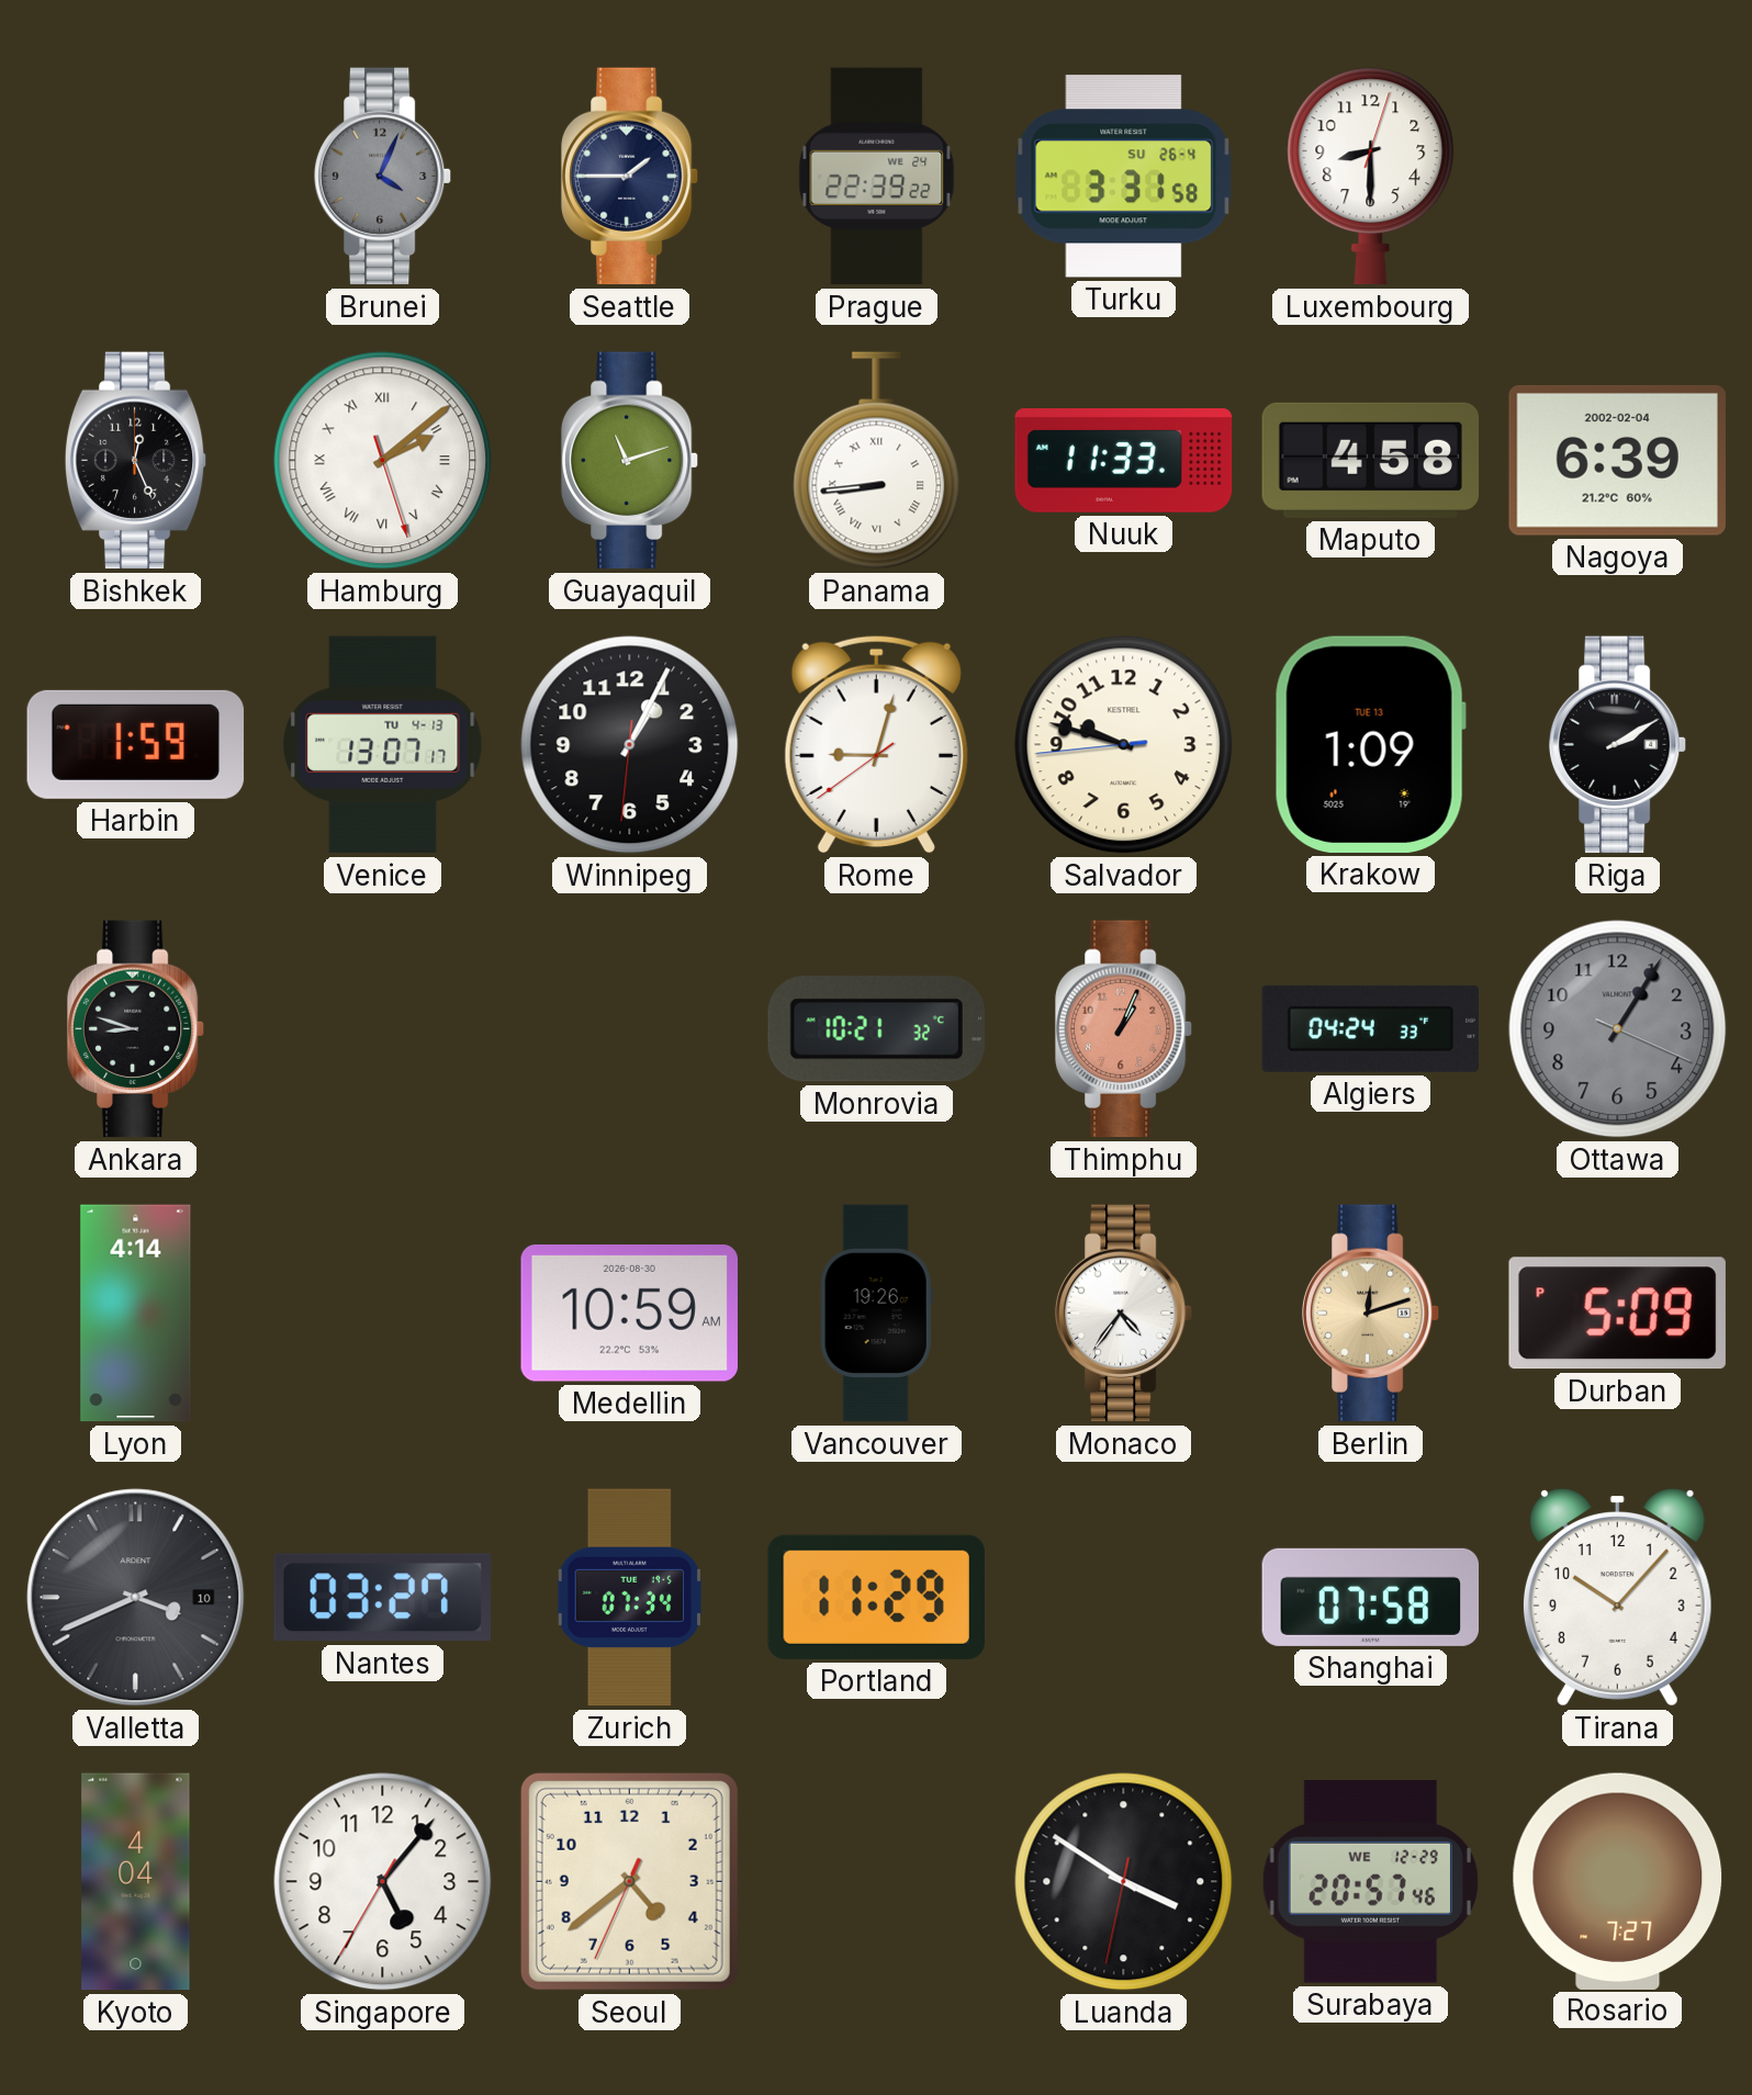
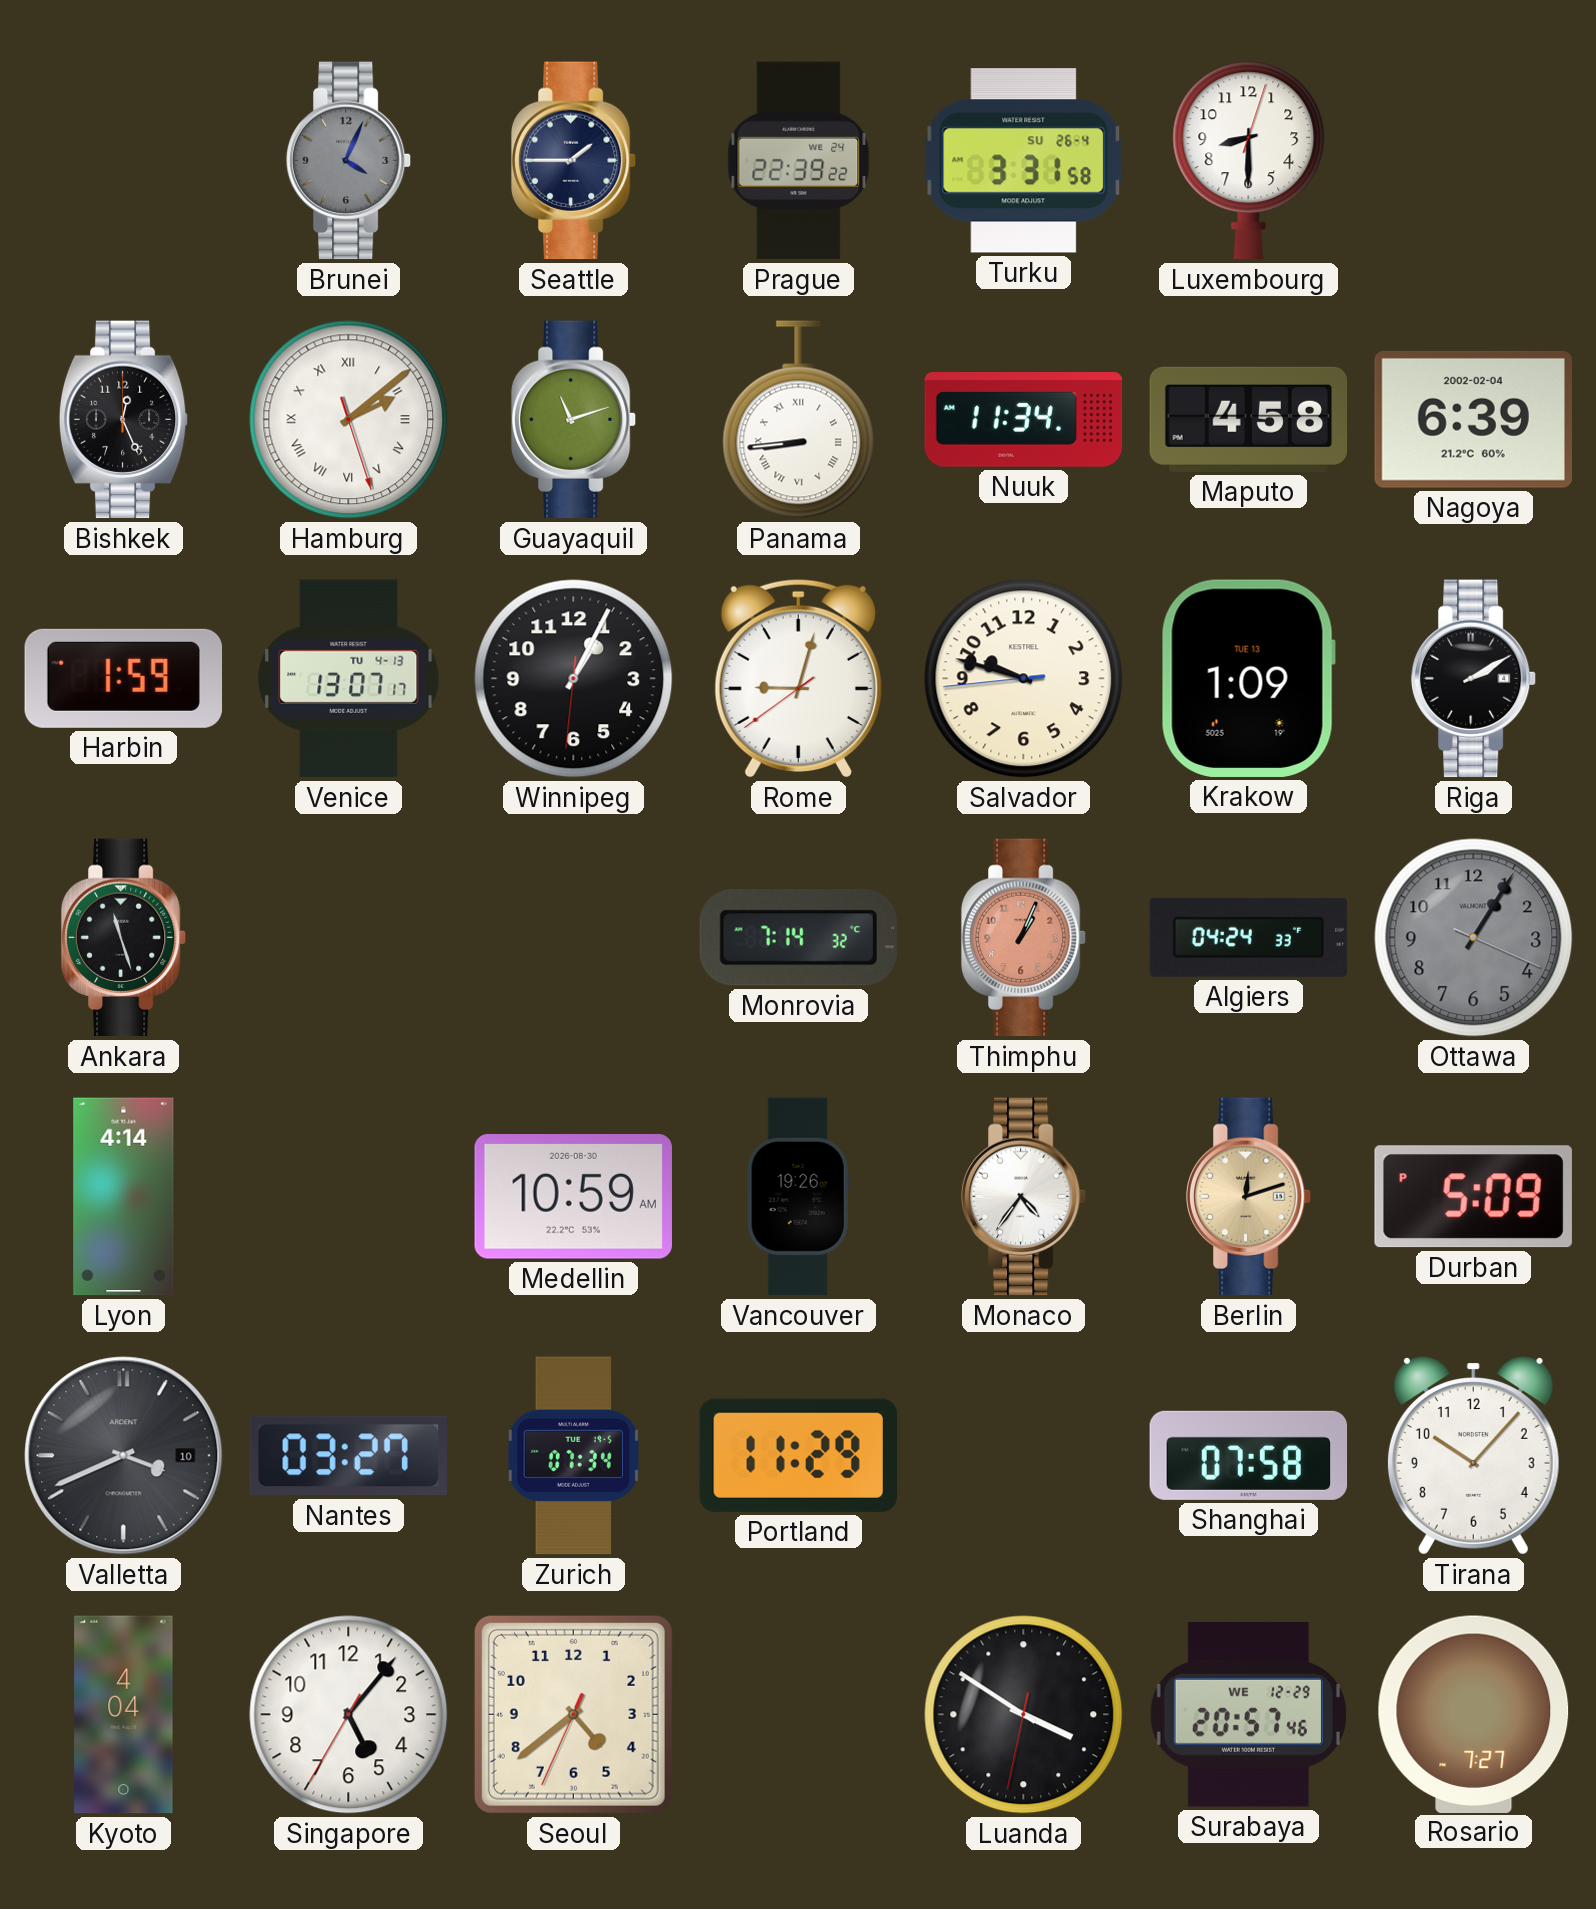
Nuuk: 11:33 -> 11:34
Ankara: 8:48 -> 11:27
Monrovia: 10:21 -> 7:14
